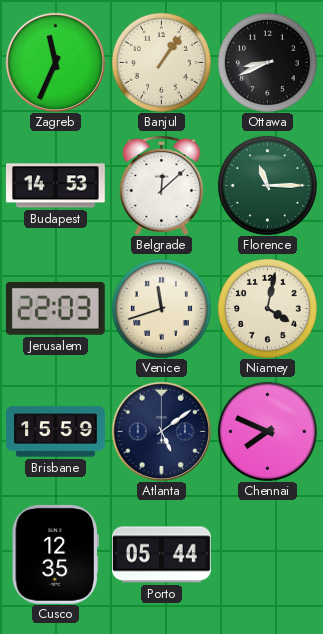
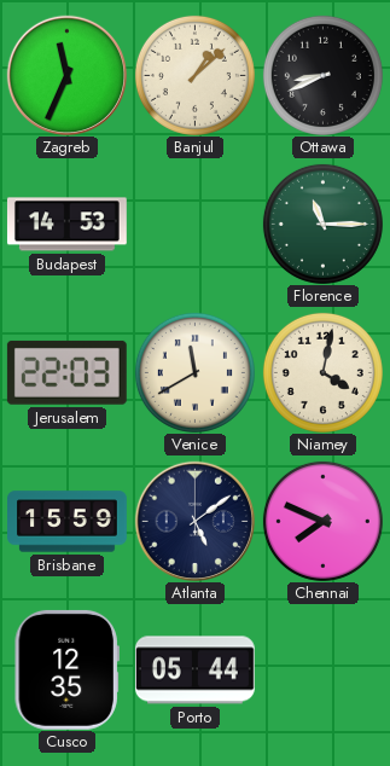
Banjul: 1:06 -> 1:08
Belgrade: 12:08 -> none
Venice: 11:42 -> 11:40
